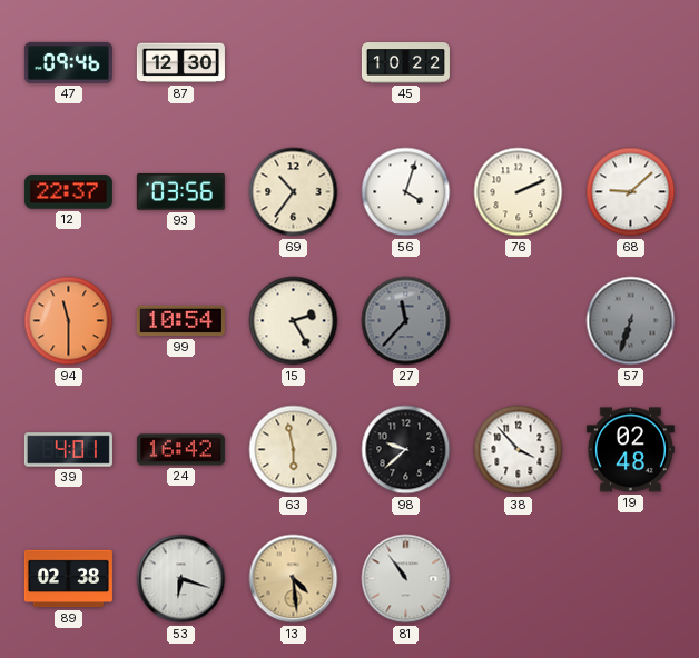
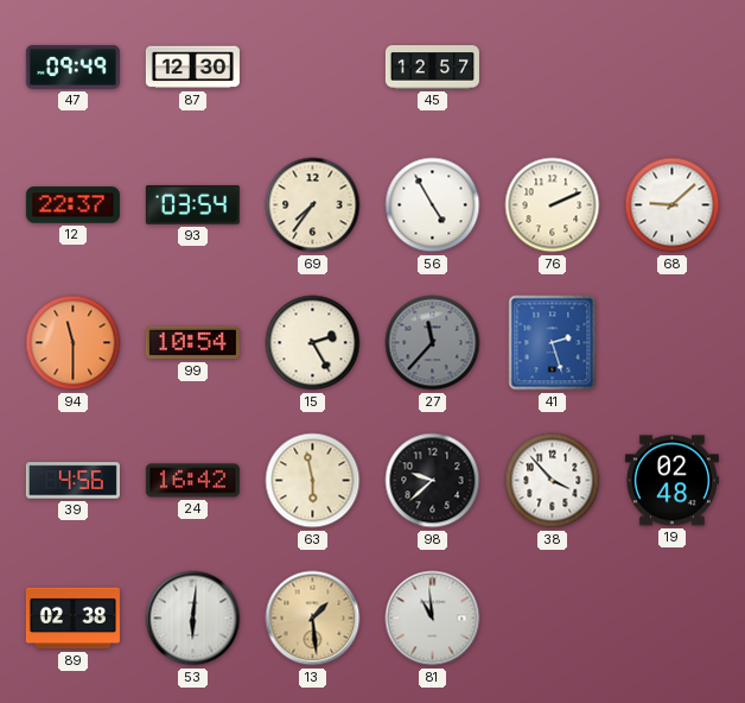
47: 09:46 -> 09:49
45: 10:22 -> 12:57
93: 03:56 -> 03:54
69: 10:36 -> 7:36
56: 4:03 -> 4:55
41: none -> 2:27
57: 6:33 -> none
39: 4:01 -> 4:56
53: 6:18 -> 6:01
13: 4:29 -> 1:29
81: 10:54 -> 10:59
